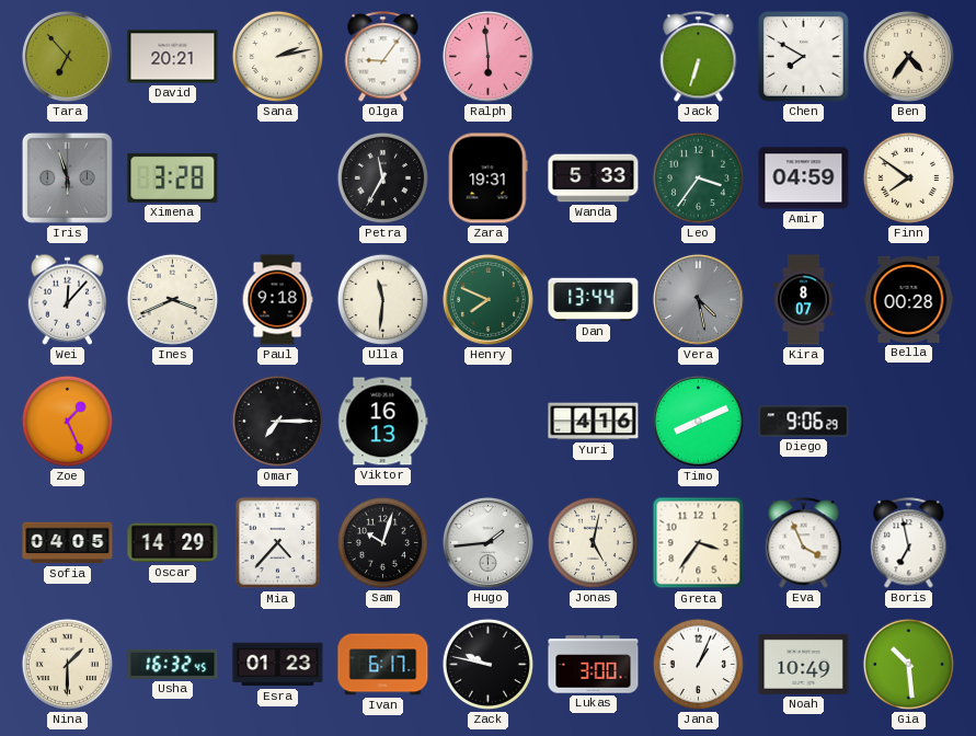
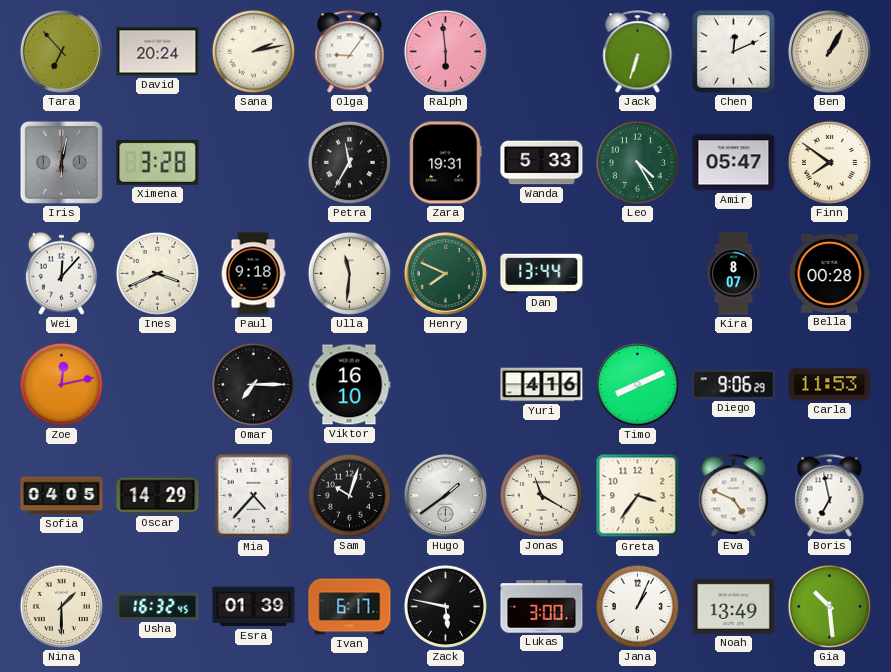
David: 20:21 -> 20:24
Chen: 7:50 -> 12:11
Ben: 4:36 -> 1:05
Iris: 5:57 -> 6:02
Leo: 3:36 -> 4:25
Amir: 04:59 -> 05:47
Vera: 4:28 -> none
Zoe: 1:26 -> 12:13
Viktor: 16:13 -> 16:10
Carla: none -> 11:53
Hugo: 1:44 -> 1:39
Jonas: 5:02 -> 11:20
Eva: 3:56 -> 4:49
Esra: 01:23 -> 01:39
Zack: 9:47 -> 5:47
Noah: 10:49 -> 13:49
